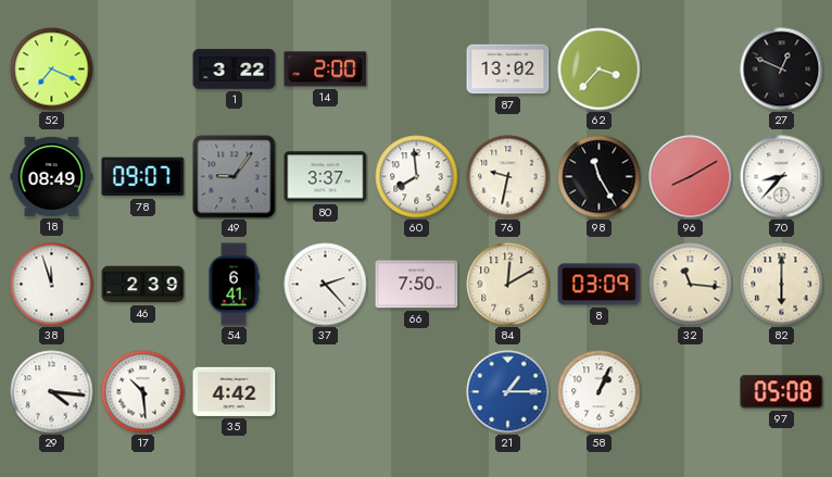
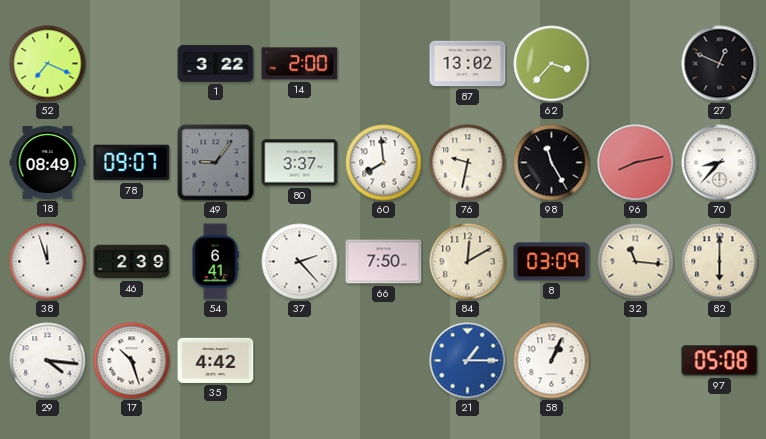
96: 8:10 -> 8:13
17: 10:29 -> 10:27
